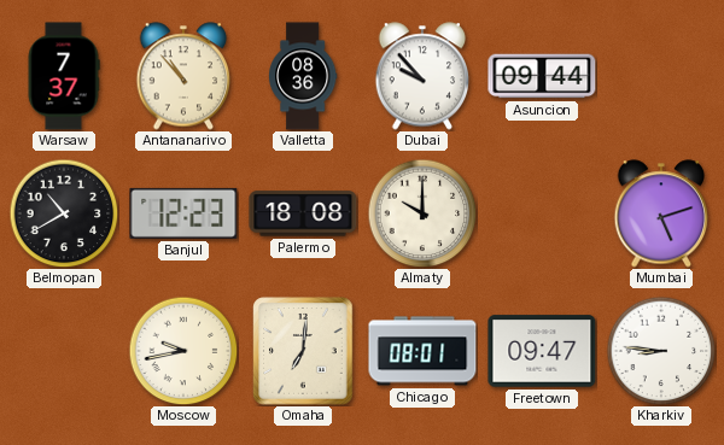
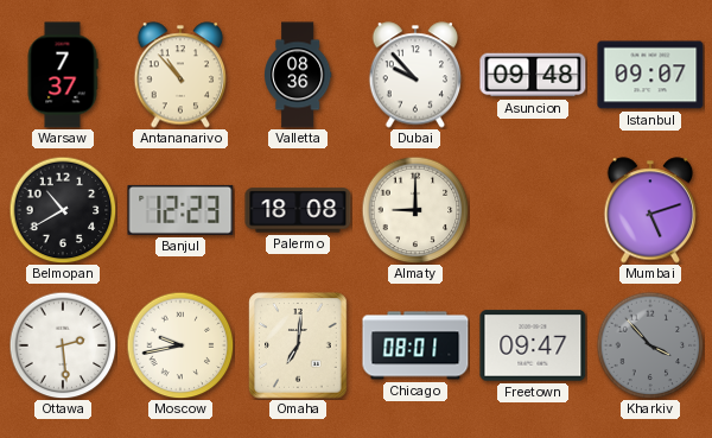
Asuncion: 09:44 -> 09:48
Istanbul: none -> 09:07
Almaty: 10:00 -> 9:00
Ottawa: none -> 2:29
Kharkiv: 8:46 -> 3:53
Kharkiv dial: white -> grey
